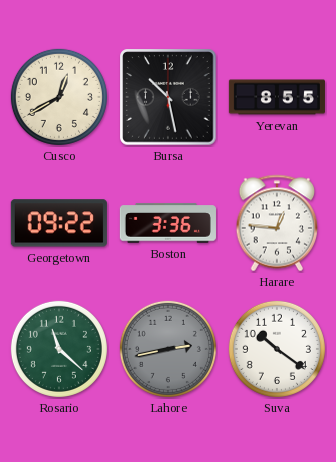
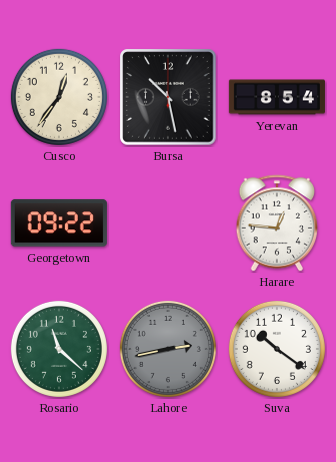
Cusco: 12:40 -> 12:36
Yerevan: 8:55 -> 8:54
Boston: 3:36 -> none
